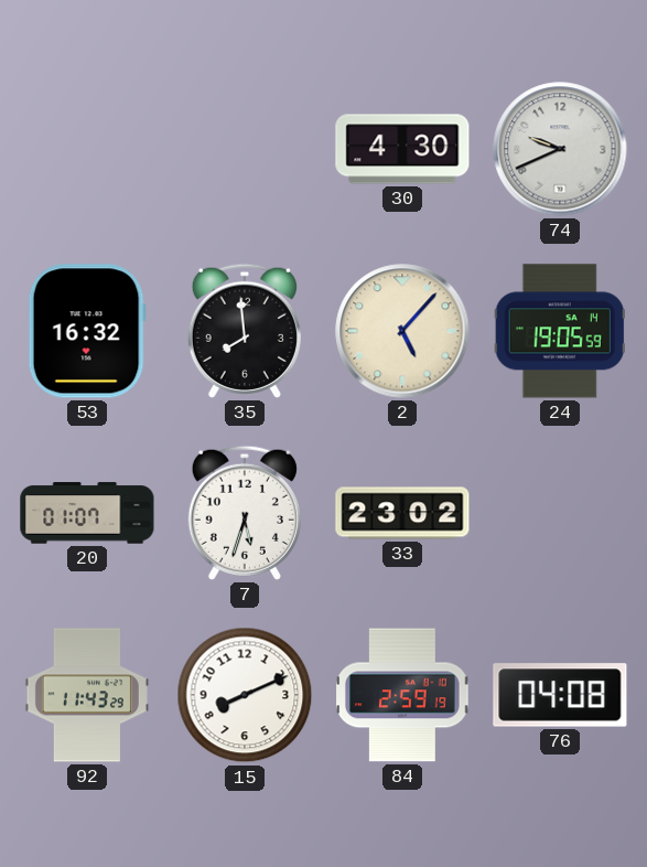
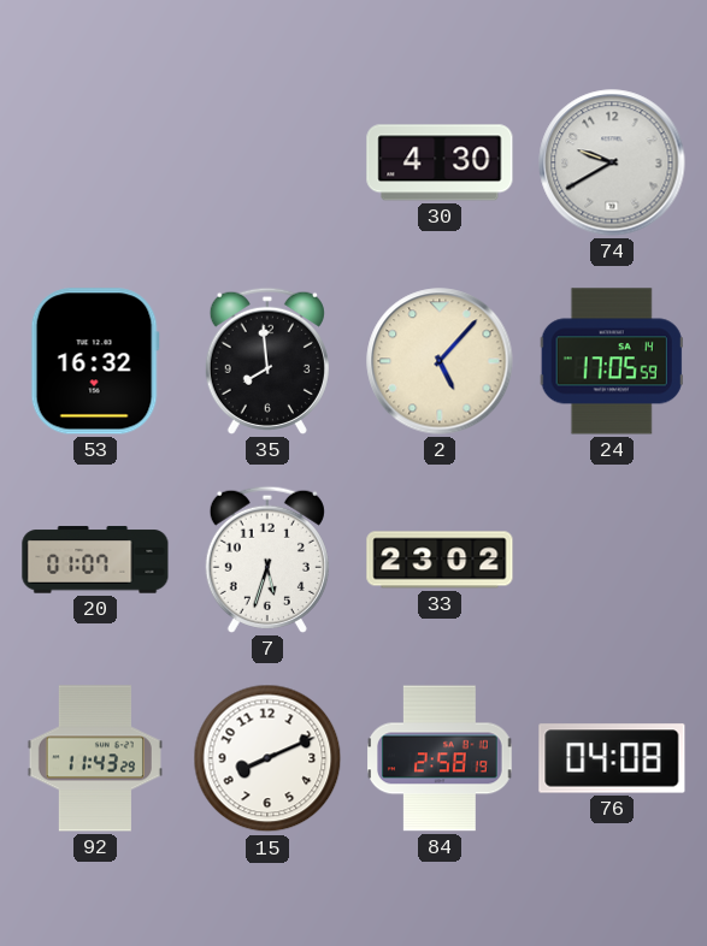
74: 9:41 -> 9:40
24: 19:05 -> 17:05
84: 2:59 -> 2:58
